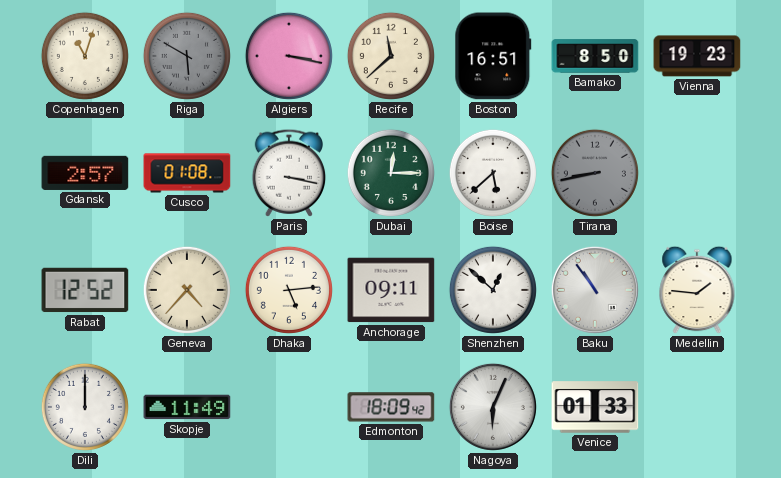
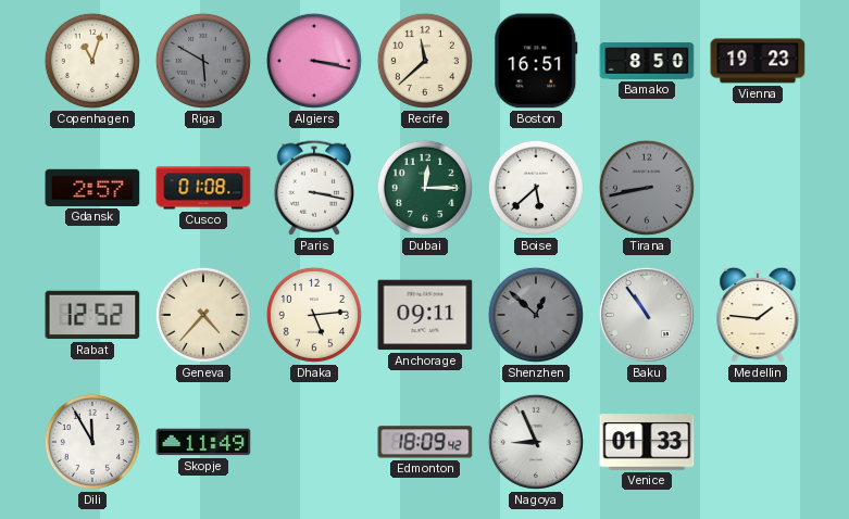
Shenzhen dial: white -> grey
Dili: 12:00 -> 11:55
Nagoya: 6:04 -> 8:56
